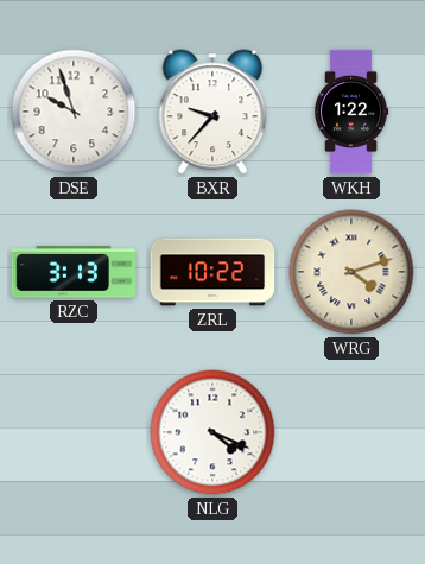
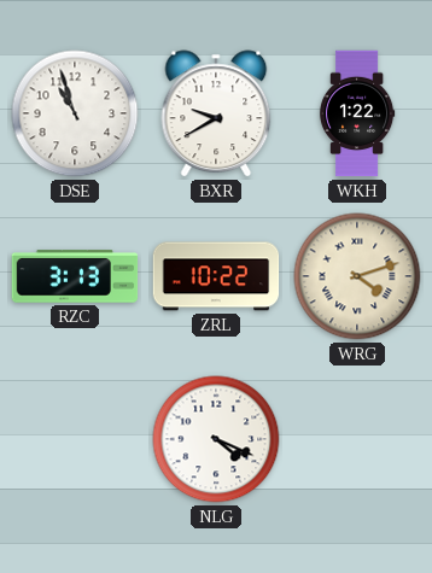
DSE: 9:57 -> 10:57
BXR: 9:37 -> 9:40
